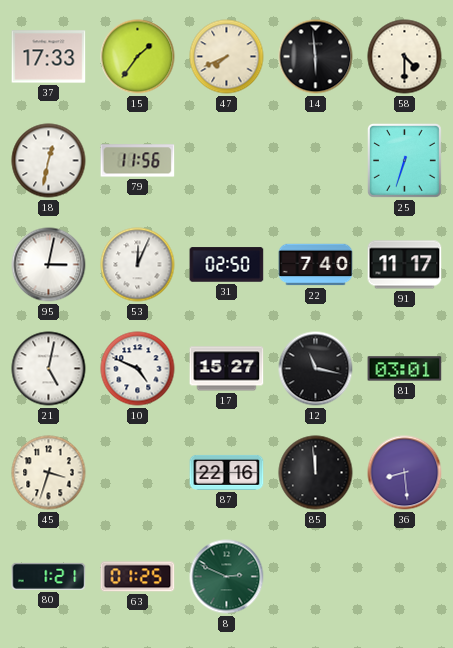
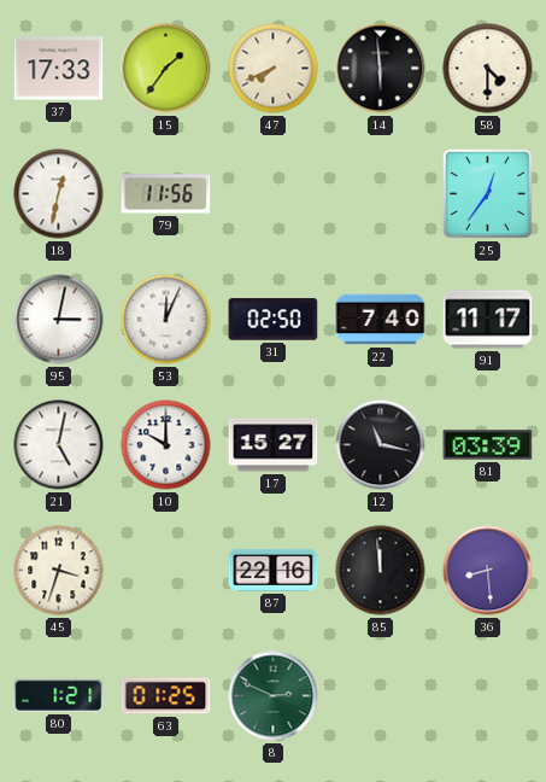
25: 6:33 -> 12:36
10: 4:49 -> 10:00
81: 03:01 -> 03:39
